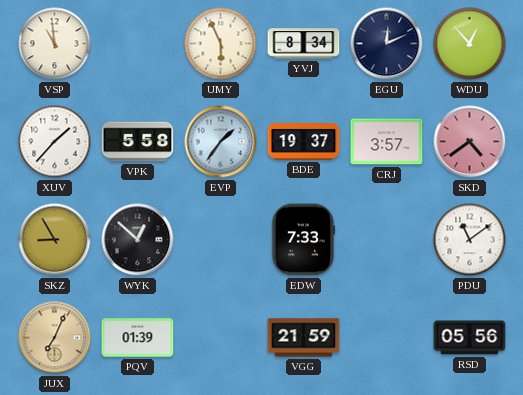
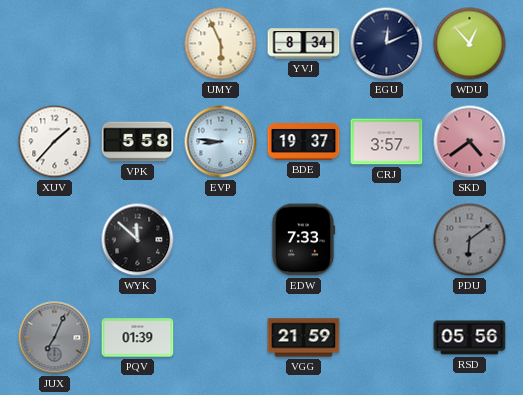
VSP: 10:59 -> none
EVP: 1:36 -> 8:46
SKZ: 8:55 -> none
WYK: 12:52 -> 11:52
PDU: 11:09 -> 6:09
PDU dial: white -> grey
JUX dial: champagne -> grey
